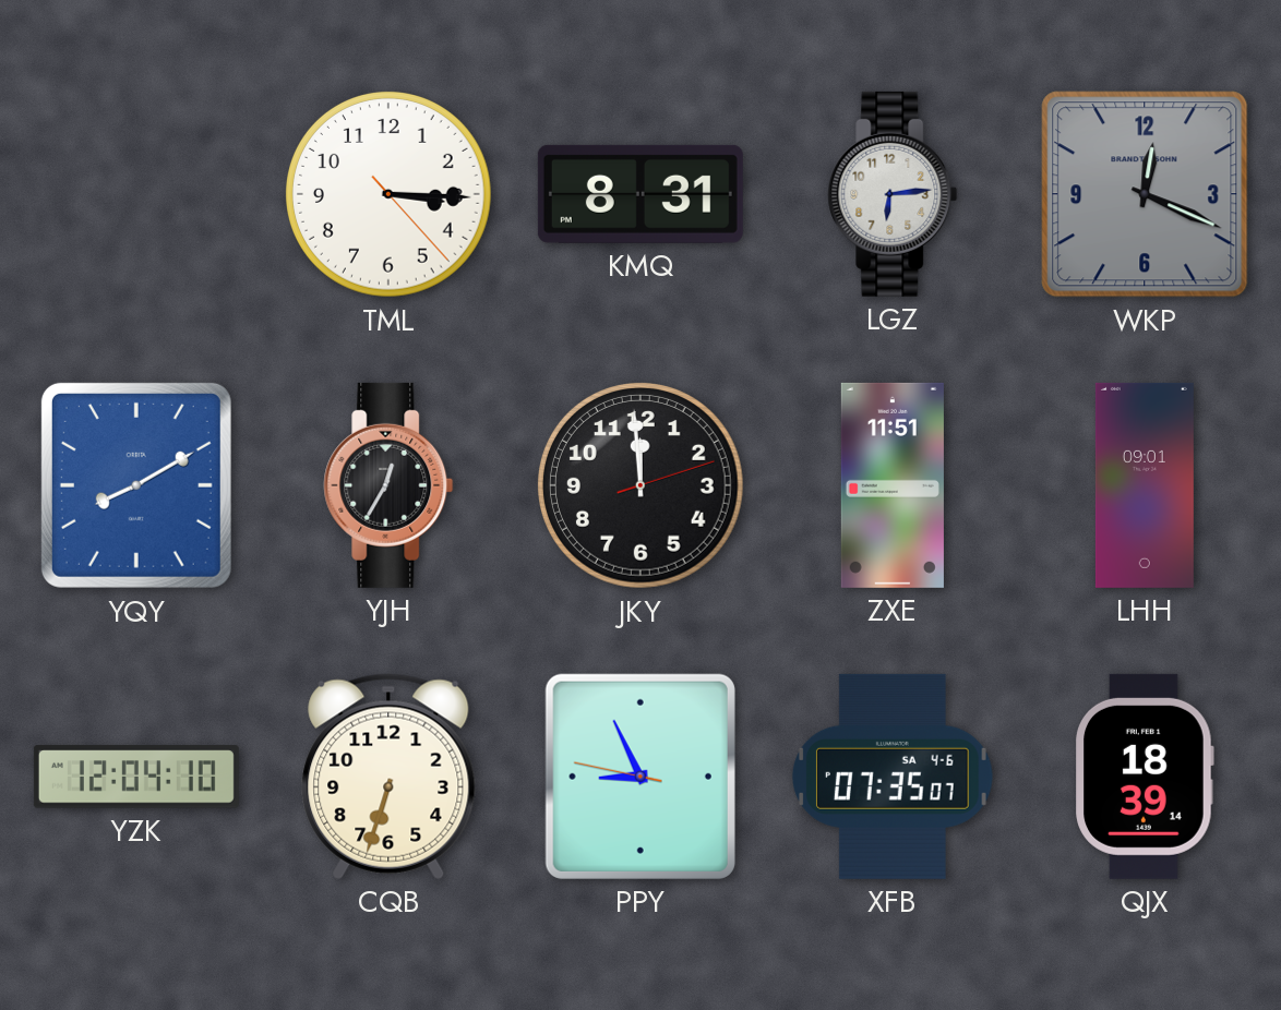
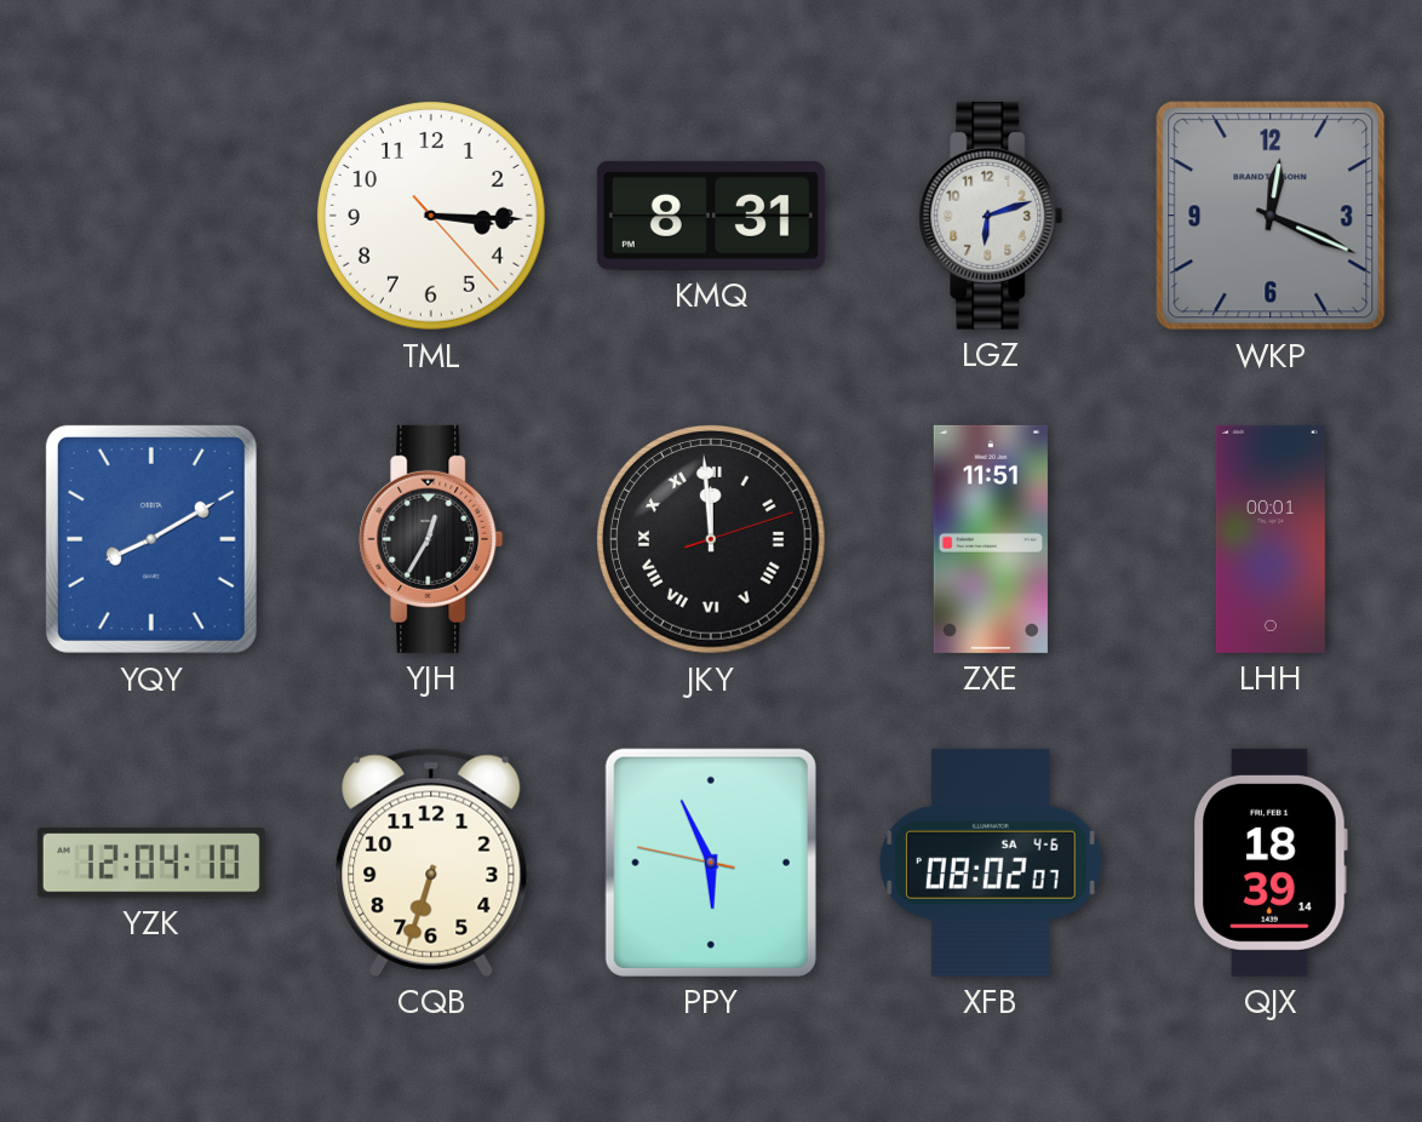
LGZ: 6:14 -> 6:12
JKY numerals: Arabic -> Roman
LHH: 09:01 -> 00:01
PPY: 8:55 -> 5:55
XFB: 07:35 -> 08:02
